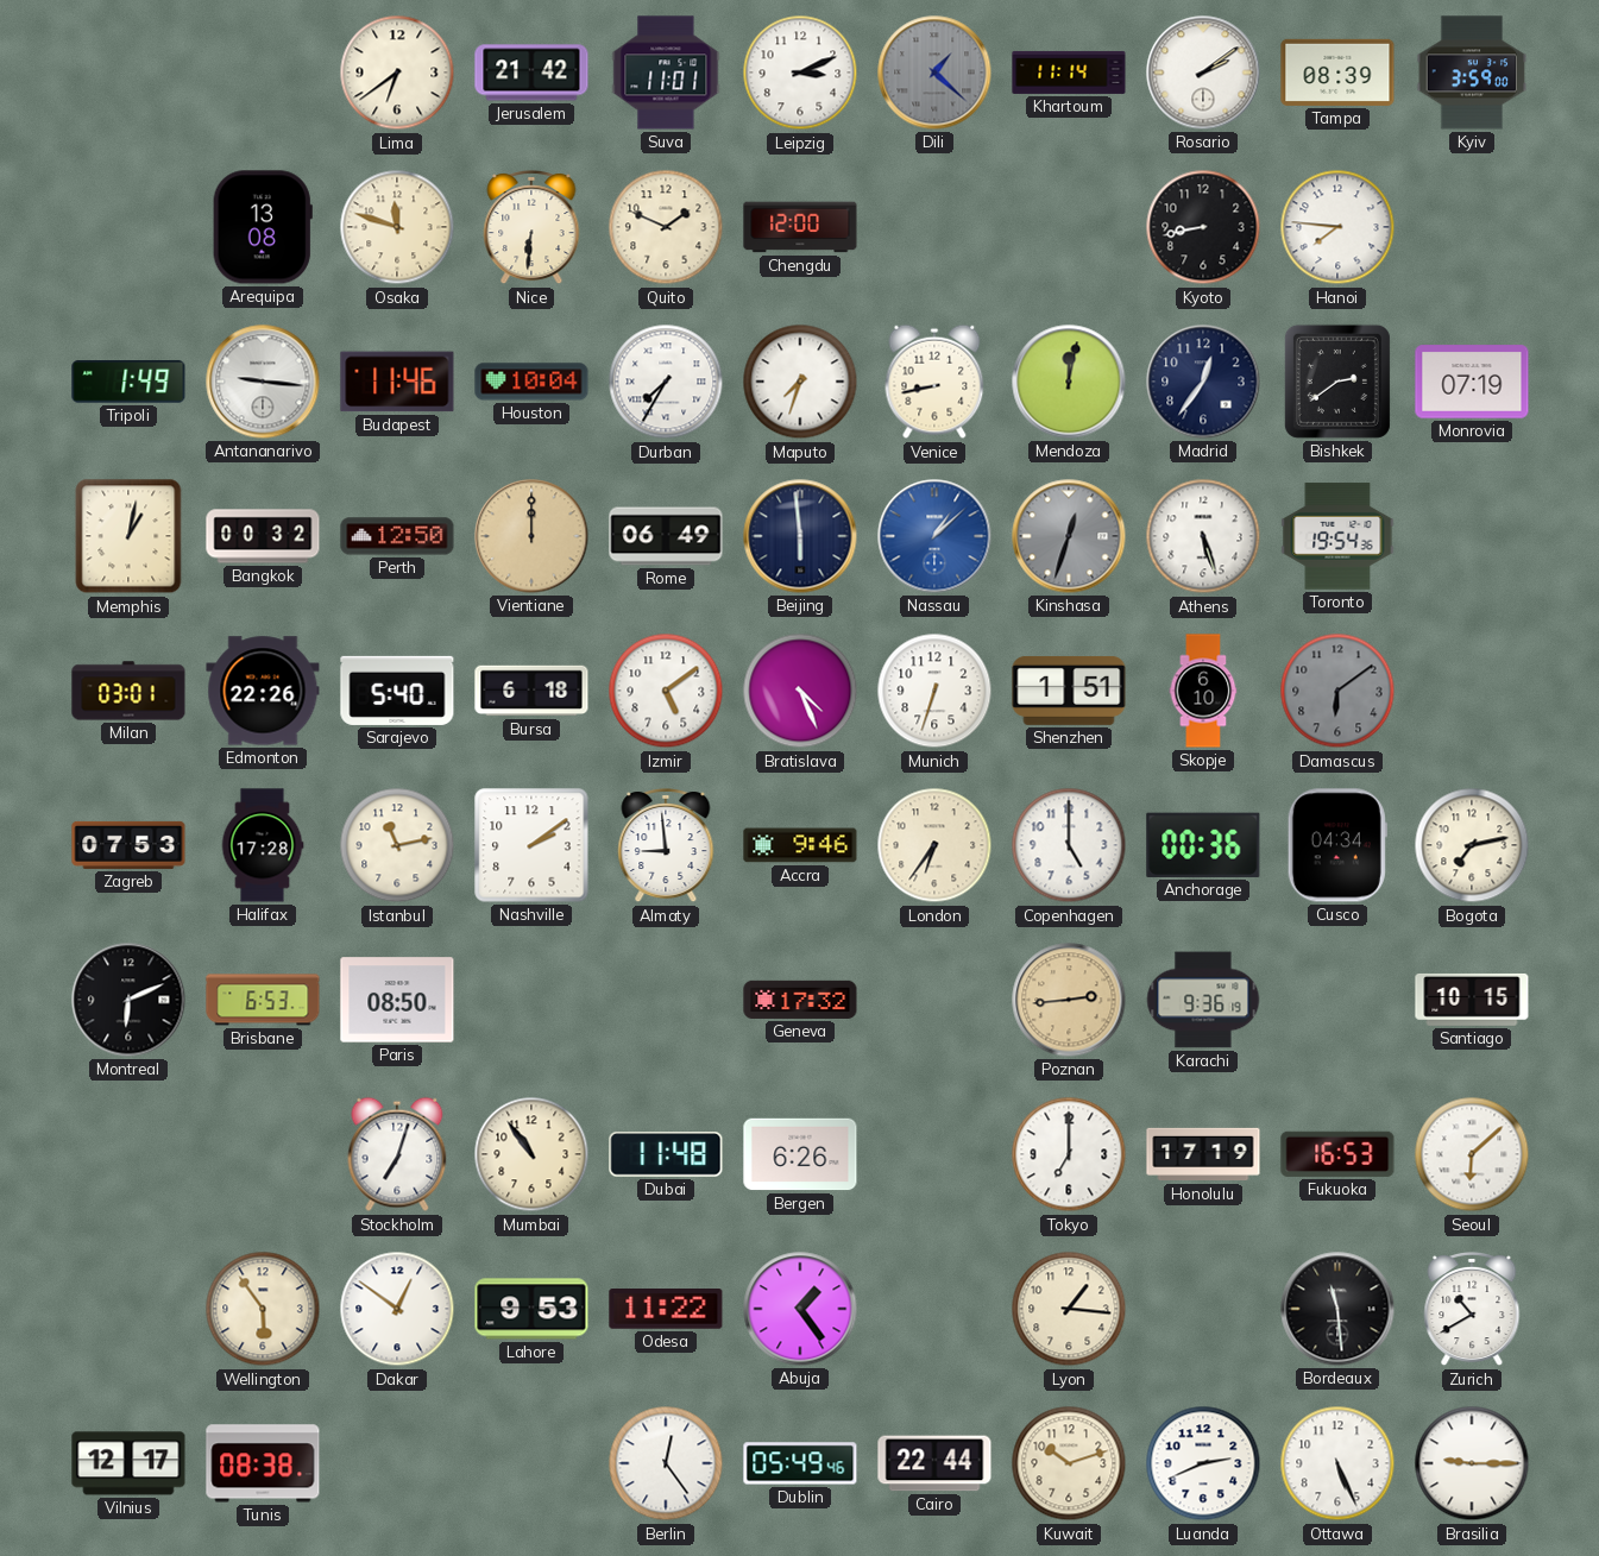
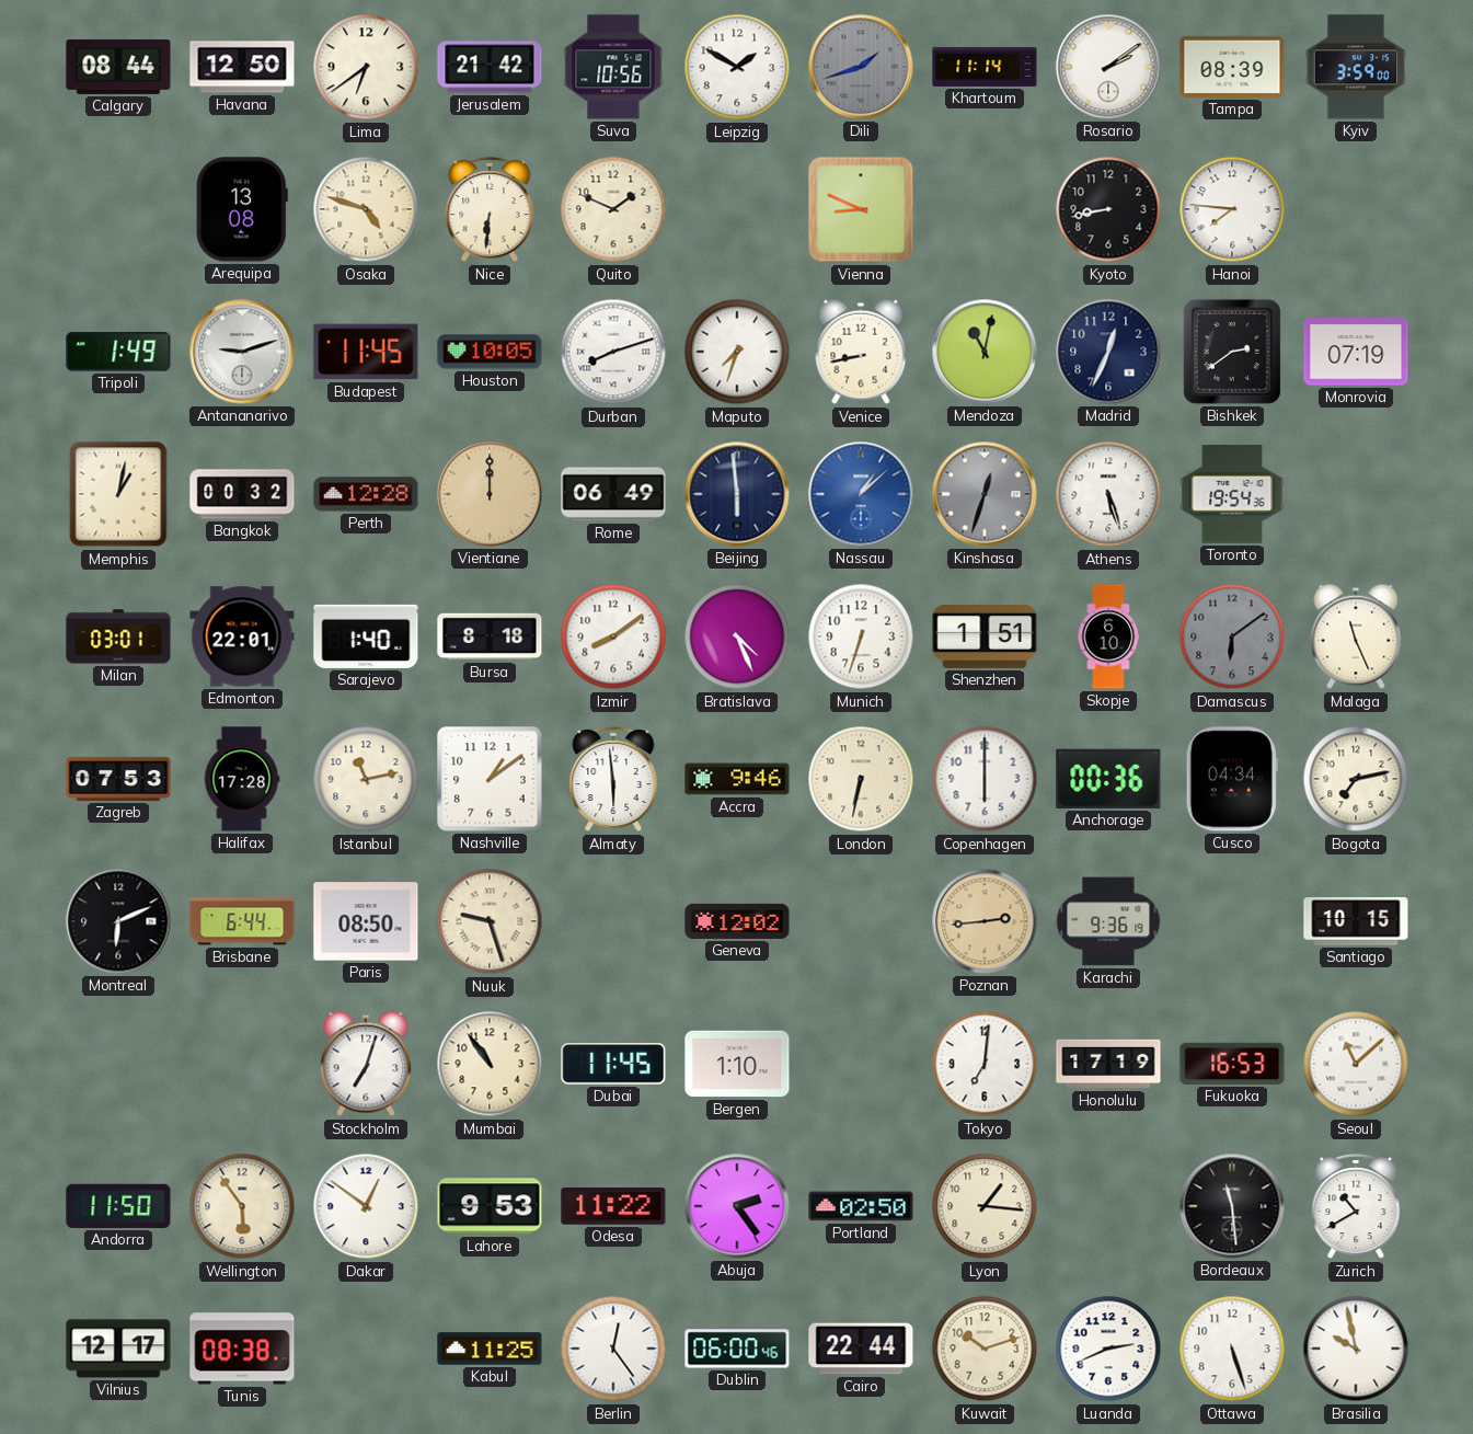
Calgary: none -> 08:44
Havana: none -> 12:50
Suva: 11:01 -> 10:56
Leipzig: 3:11 -> 1:50
Dili: 1:22 -> 1:42
Osaka: 11:48 -> 4:48
Chengdu: 12:00 -> none
Vienna: none -> 8:49
Antananarivo: 9:16 -> 9:12
Budapest: 11:46 -> 11:45
Houston: 10:04 -> 10:05
Durban: 7:35 -> 8:12
Mendoza: 12:02 -> 11:02
Madrid: 12:36 -> 12:34
Perth: 12:50 -> 12:28
Edmonton: 22:26 -> 22:01
Sarajevo: 5:40 -> 1:40
Bursa: 6:18 -> 8:18
Izmir: 5:09 -> 8:09
Malaga: none -> 11:26
Nashville: 2:09 -> 1:09
Almaty: 8:59 -> 5:59
London: 6:36 -> 6:32
Copenhagen: 5:00 -> 6:00
Brisbane: 6:53 -> 6:44
Nuuk: none -> 9:27
Geneva: 17:32 -> 12:02
Dubai: 11:48 -> 11:45
Bergen: 6:26 -> 1:10
Tokyo: 7:00 -> 7:01
Seoul: 6:08 -> 11:08
Andorra: none -> 11:50
Abuja: 1:24 -> 2:24
Portland: none -> 02:50
Kabul: none -> 11:25
Dublin: 05:49 -> 06:00
Ottawa: 5:26 -> 5:27
Brasilia: 9:15 -> 9:58
